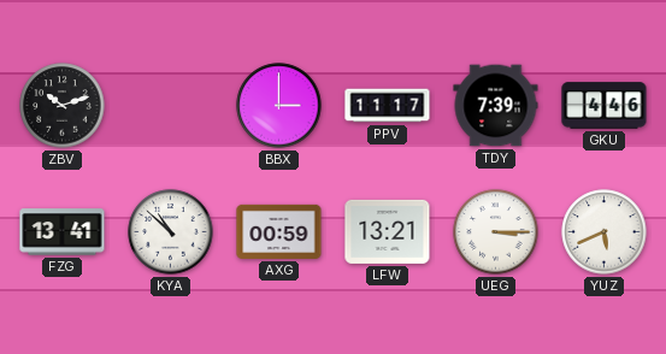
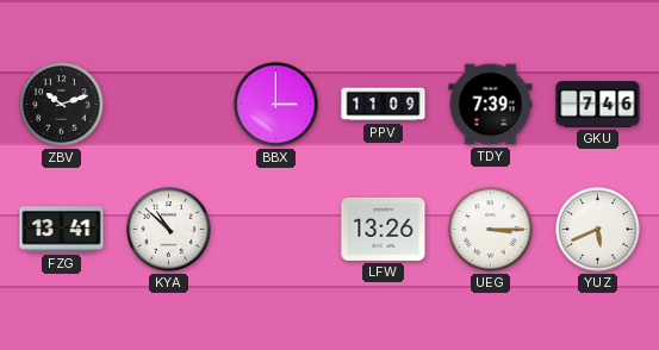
PPV: 11:17 -> 11:09
GKU: 4:46 -> 7:46
AXG: 00:59 -> none
LFW: 13:21 -> 13:26
